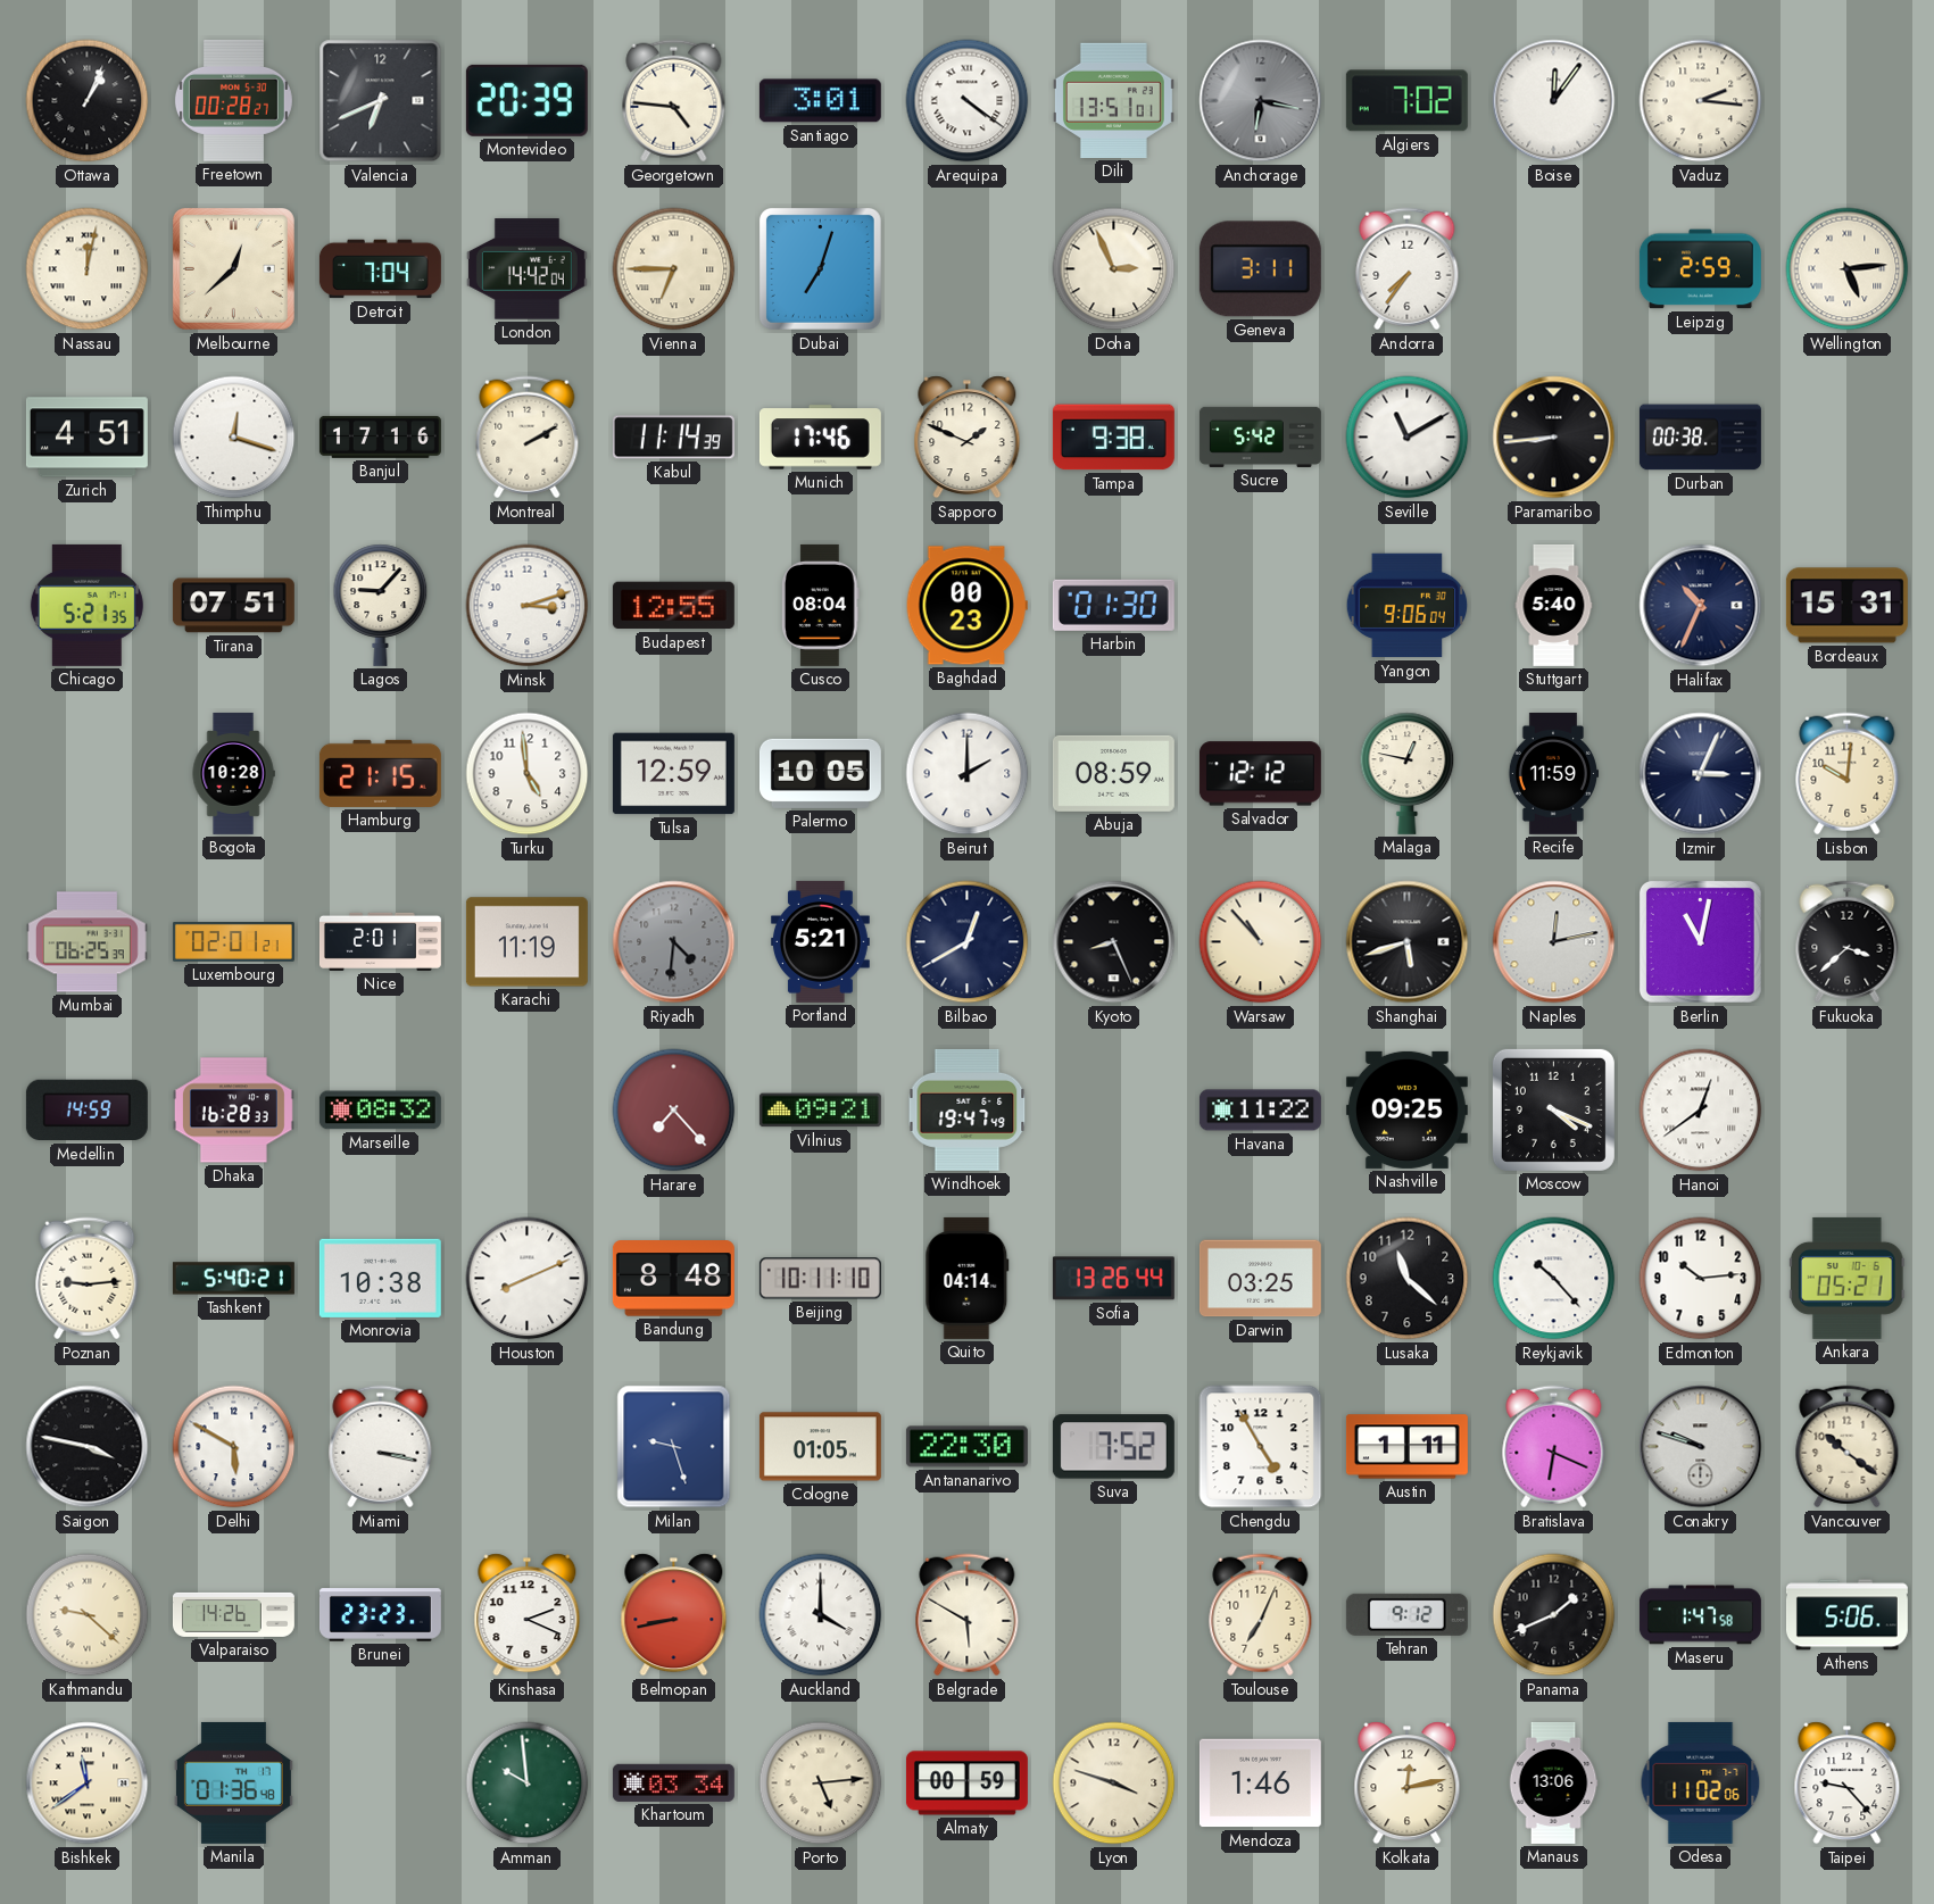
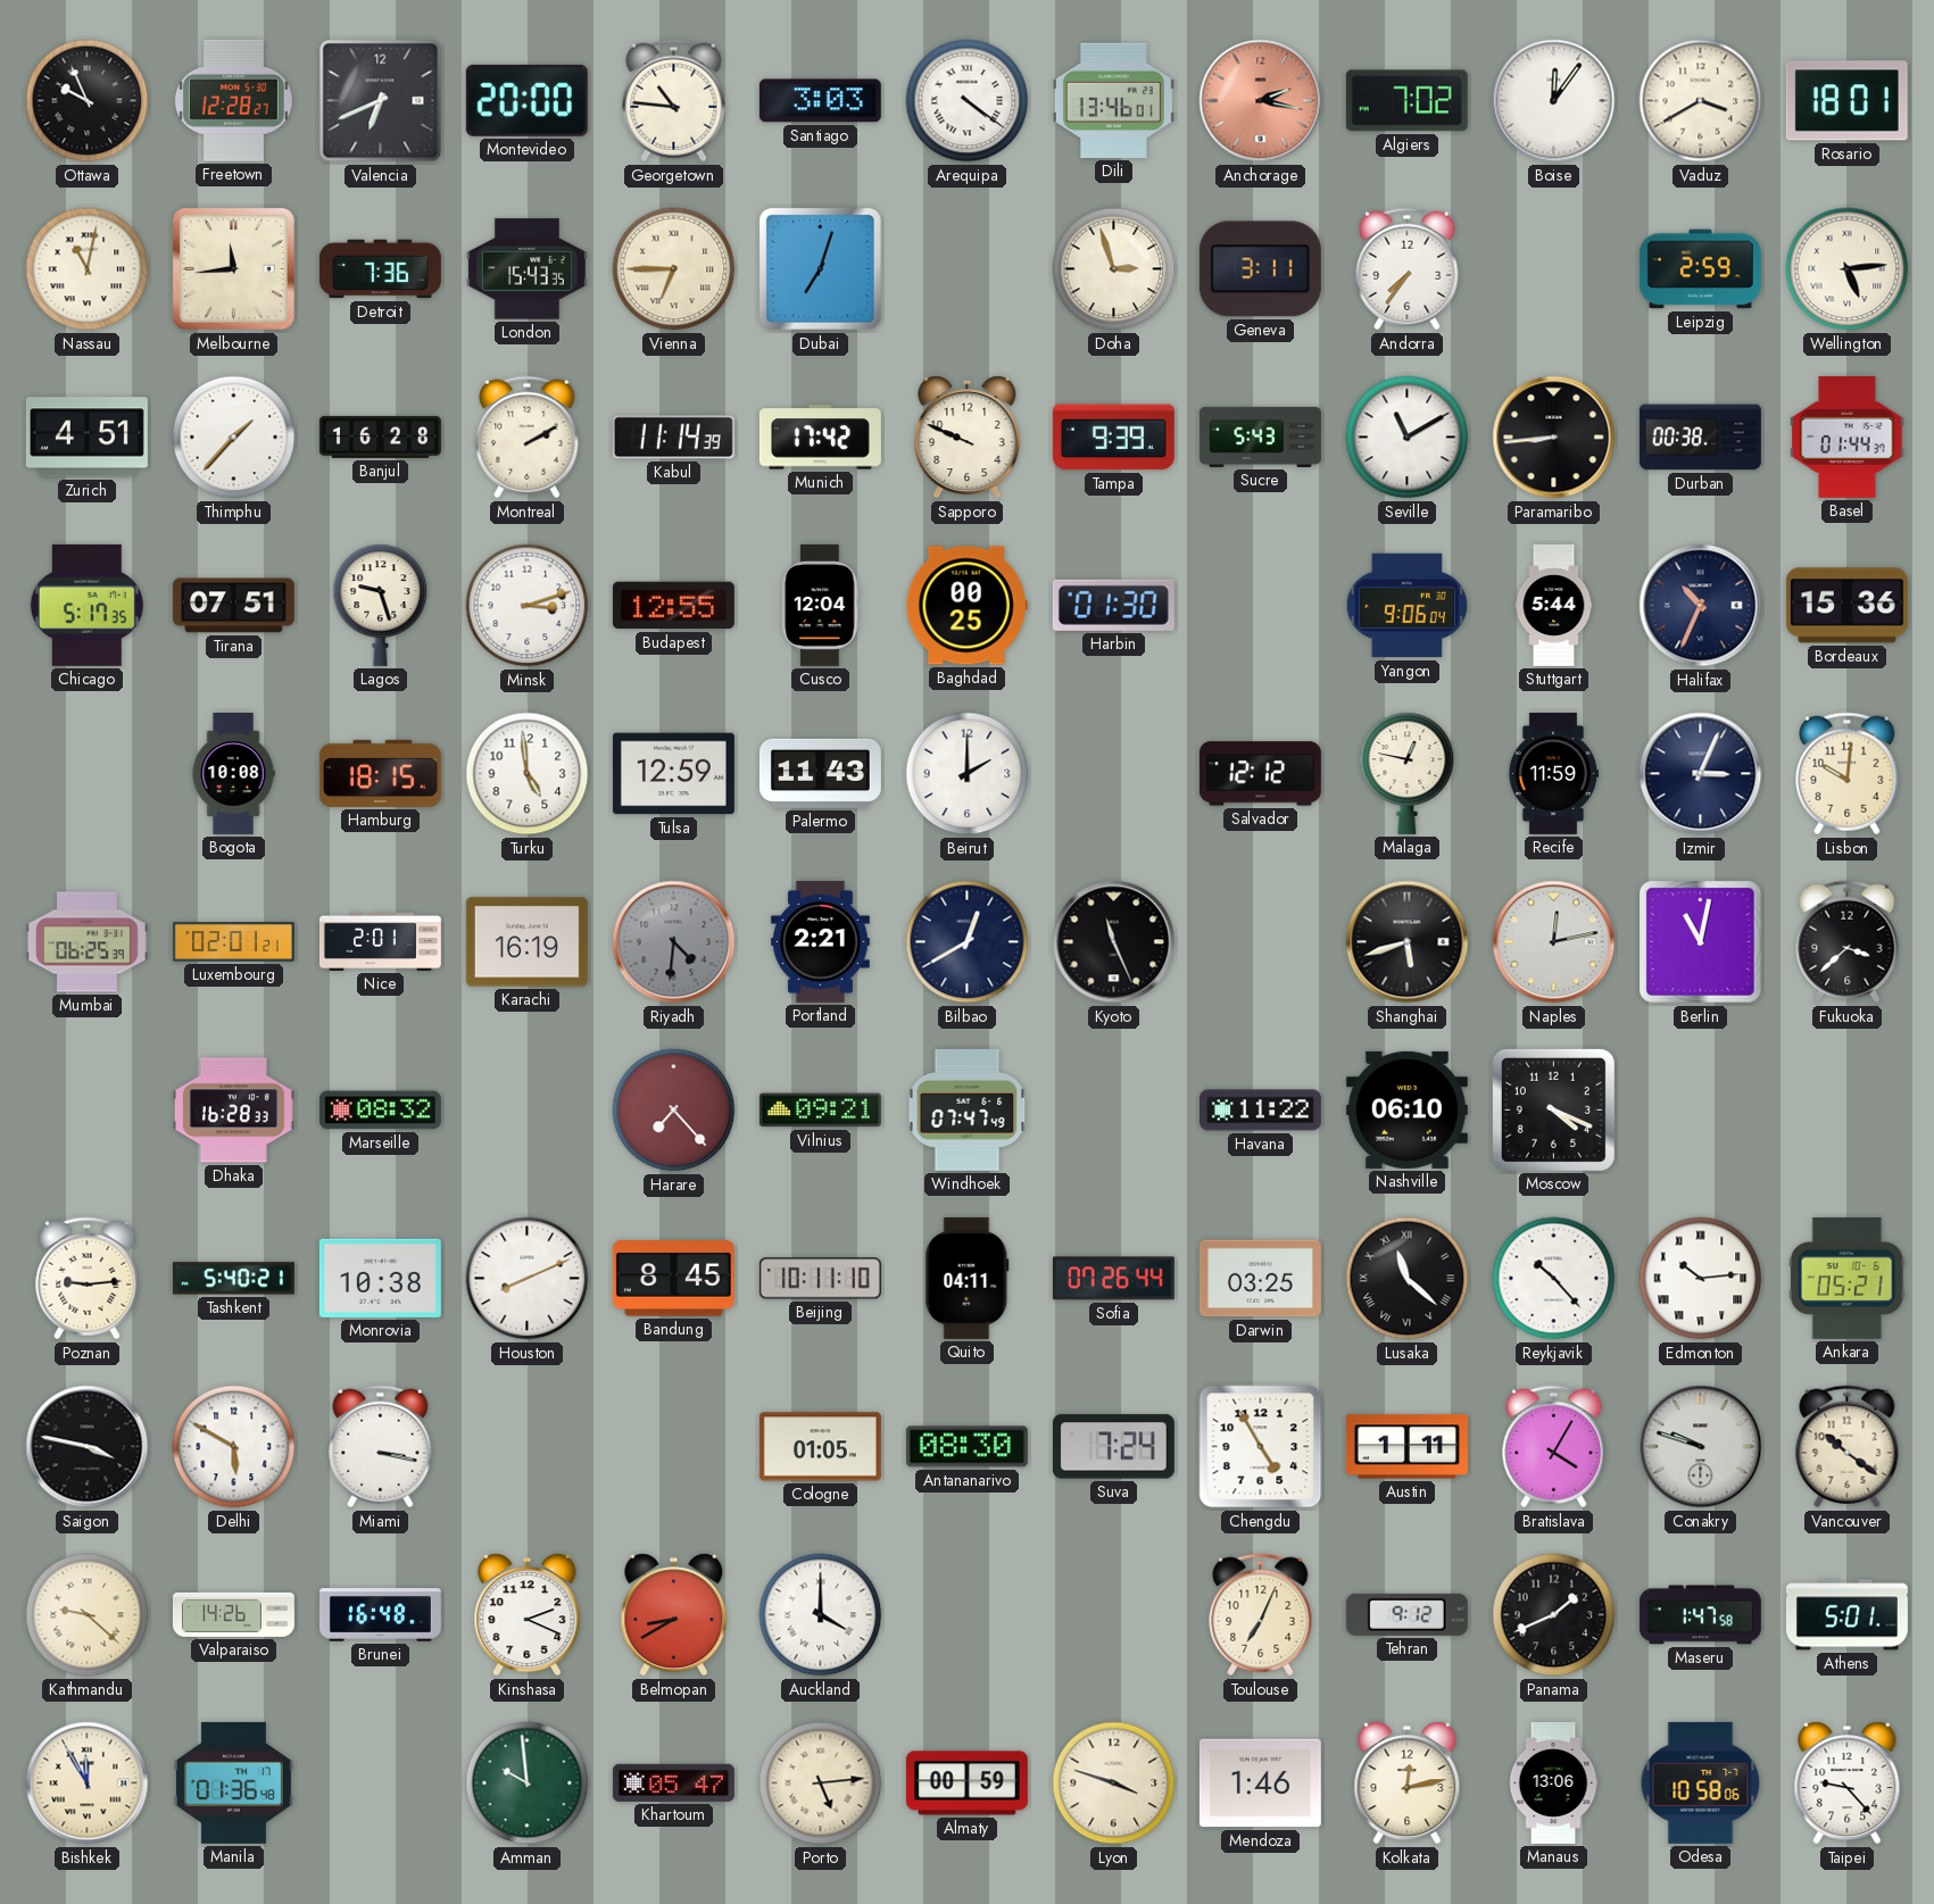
Ottawa: 1:04 -> 9:56
Freetown: 00:28 -> 12:28
Montevideo: 20:39 -> 20:00
Georgetown: 4:46 -> 10:46
Santiago: 3:01 -> 3:03
Dili: 13:51 -> 13:46
Anchorage: 6:17 -> 2:17
Anchorage dial: grey -> salmon
Vaduz: 2:16 -> 3:40
Rosario: none -> 18:01
Nassau: 12:02 -> 11:02
Melbourne: 12:38 -> 11:44
Detroit: 7:04 -> 7:36
London: 14:42 -> 15:43
Doha: 2:56 -> 2:57
Thimphu: 12:18 -> 1:37
Banjul: 17:16 -> 16:28
Munich: 17:46 -> 17:42
Sapporo: 1:49 -> 9:49
Tampa: 9:38 -> 9:39
Sucre: 5:42 -> 5:43
Basel: none -> 01:44
Chicago: 5:21 -> 5:17
Lagos: 9:07 -> 9:27
Cusco: 08:04 -> 12:04
Baghdad: 00:23 -> 00:25
Stuttgart: 5:40 -> 5:44
Bordeaux: 15:31 -> 15:36
Bogota: 10:28 -> 10:08
Hamburg: 21:15 -> 18:15
Palermo: 10:05 -> 11:43
Abuja: 08:59 -> none
Karachi: 11:19 -> 16:19
Portland: 5:21 -> 2:21
Kyoto: 8:26 -> 11:26
Warsaw: 10:53 -> none
Medellin: 14:59 -> none
Windhoek: 19:47 -> 07:47
Nashville: 09:25 -> 06:10
Hanoi: 12:39 -> none
Bandung: 8:48 -> 8:45
Quito: 04:14 -> 04:11
Sofia: 13:26 -> 07:26
Lusaka numerals: Arabic -> Roman
Edmonton numerals: Arabic -> Roman
Milan: 9:27 -> none
Antananarivo: 22:30 -> 08:30
Suva: 7:52 -> 7:24
Bratislava: 6:19 -> 4:05
Brunei: 23:23 -> 16:48
Belmopan: 8:43 -> 8:40
Belgrade: 5:50 -> none
Athens: 5:06 -> 5:01
Bishkek: 11:39 -> 11:55
Khartoum: 03:34 -> 05:47
Odesa: 11:02 -> 10:58
